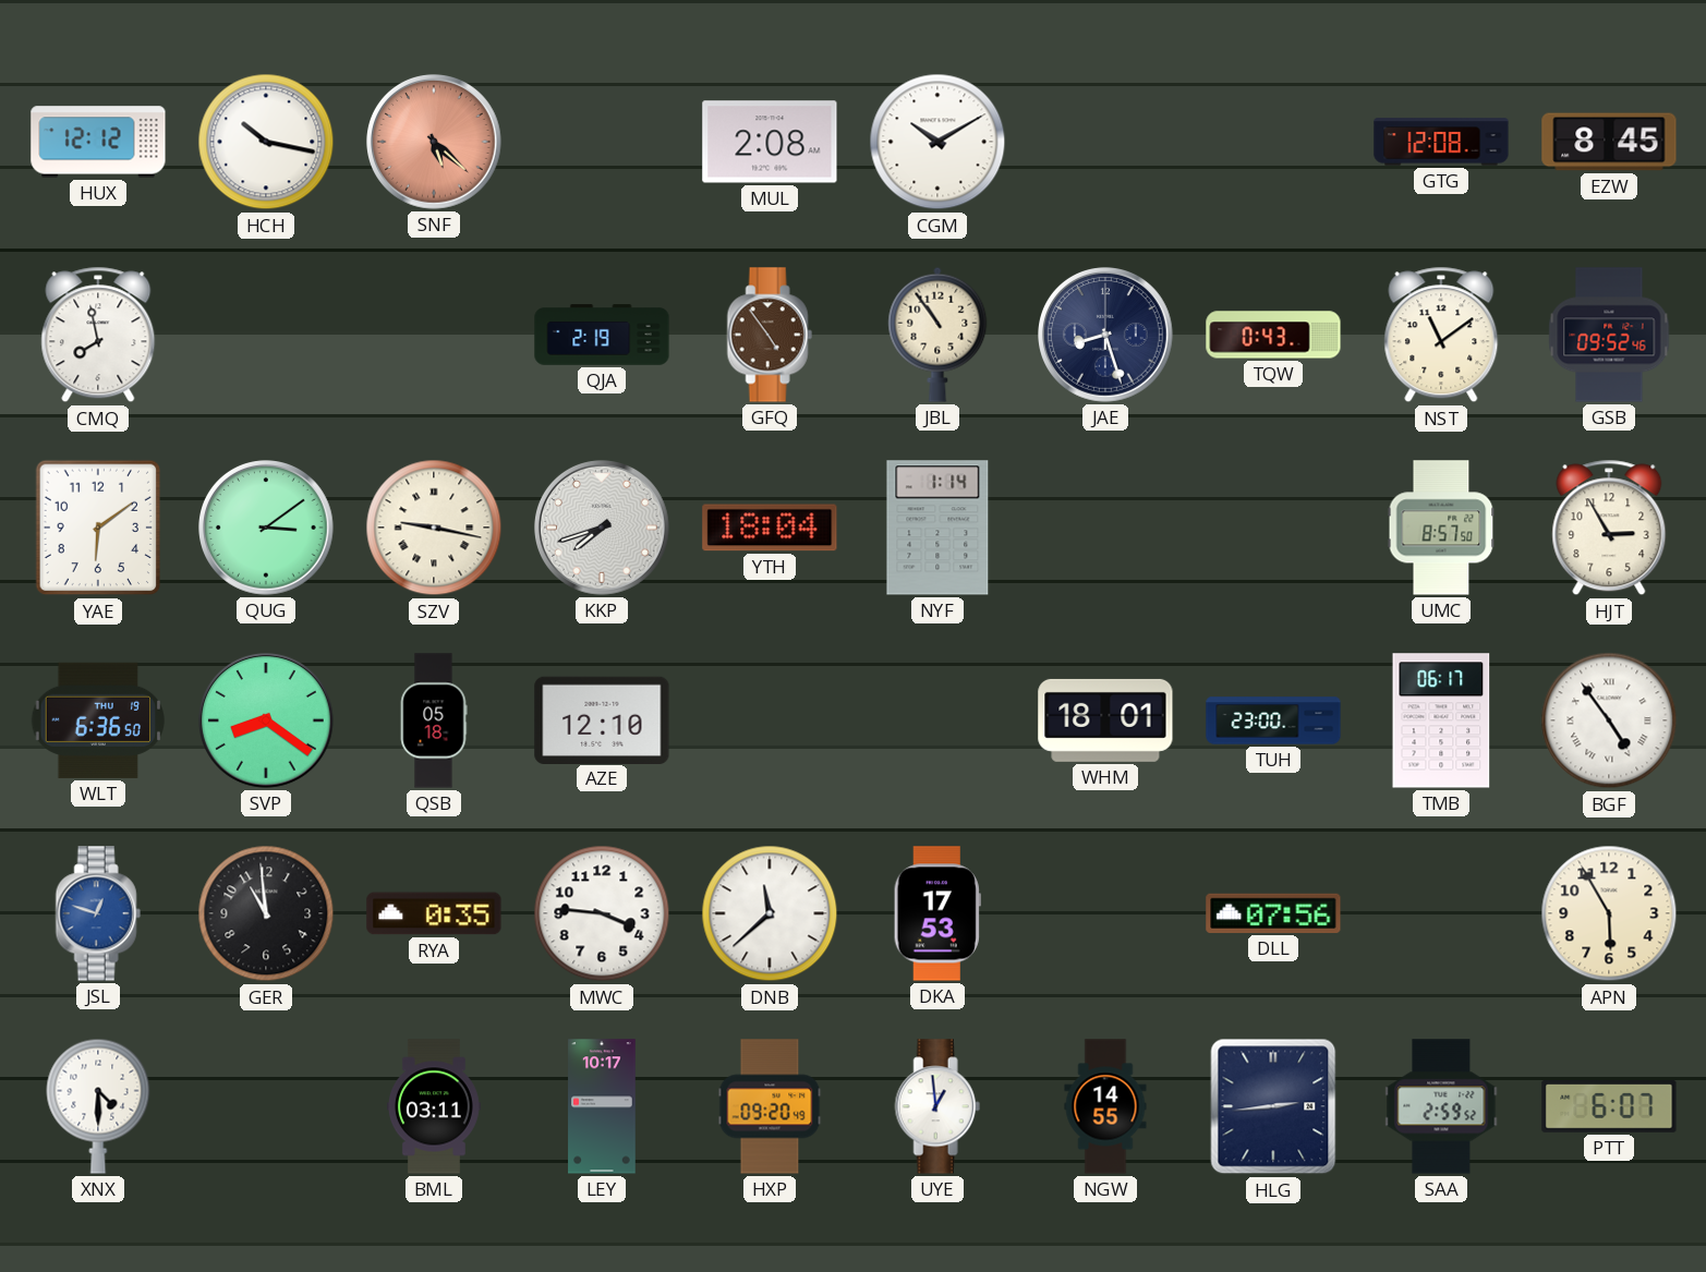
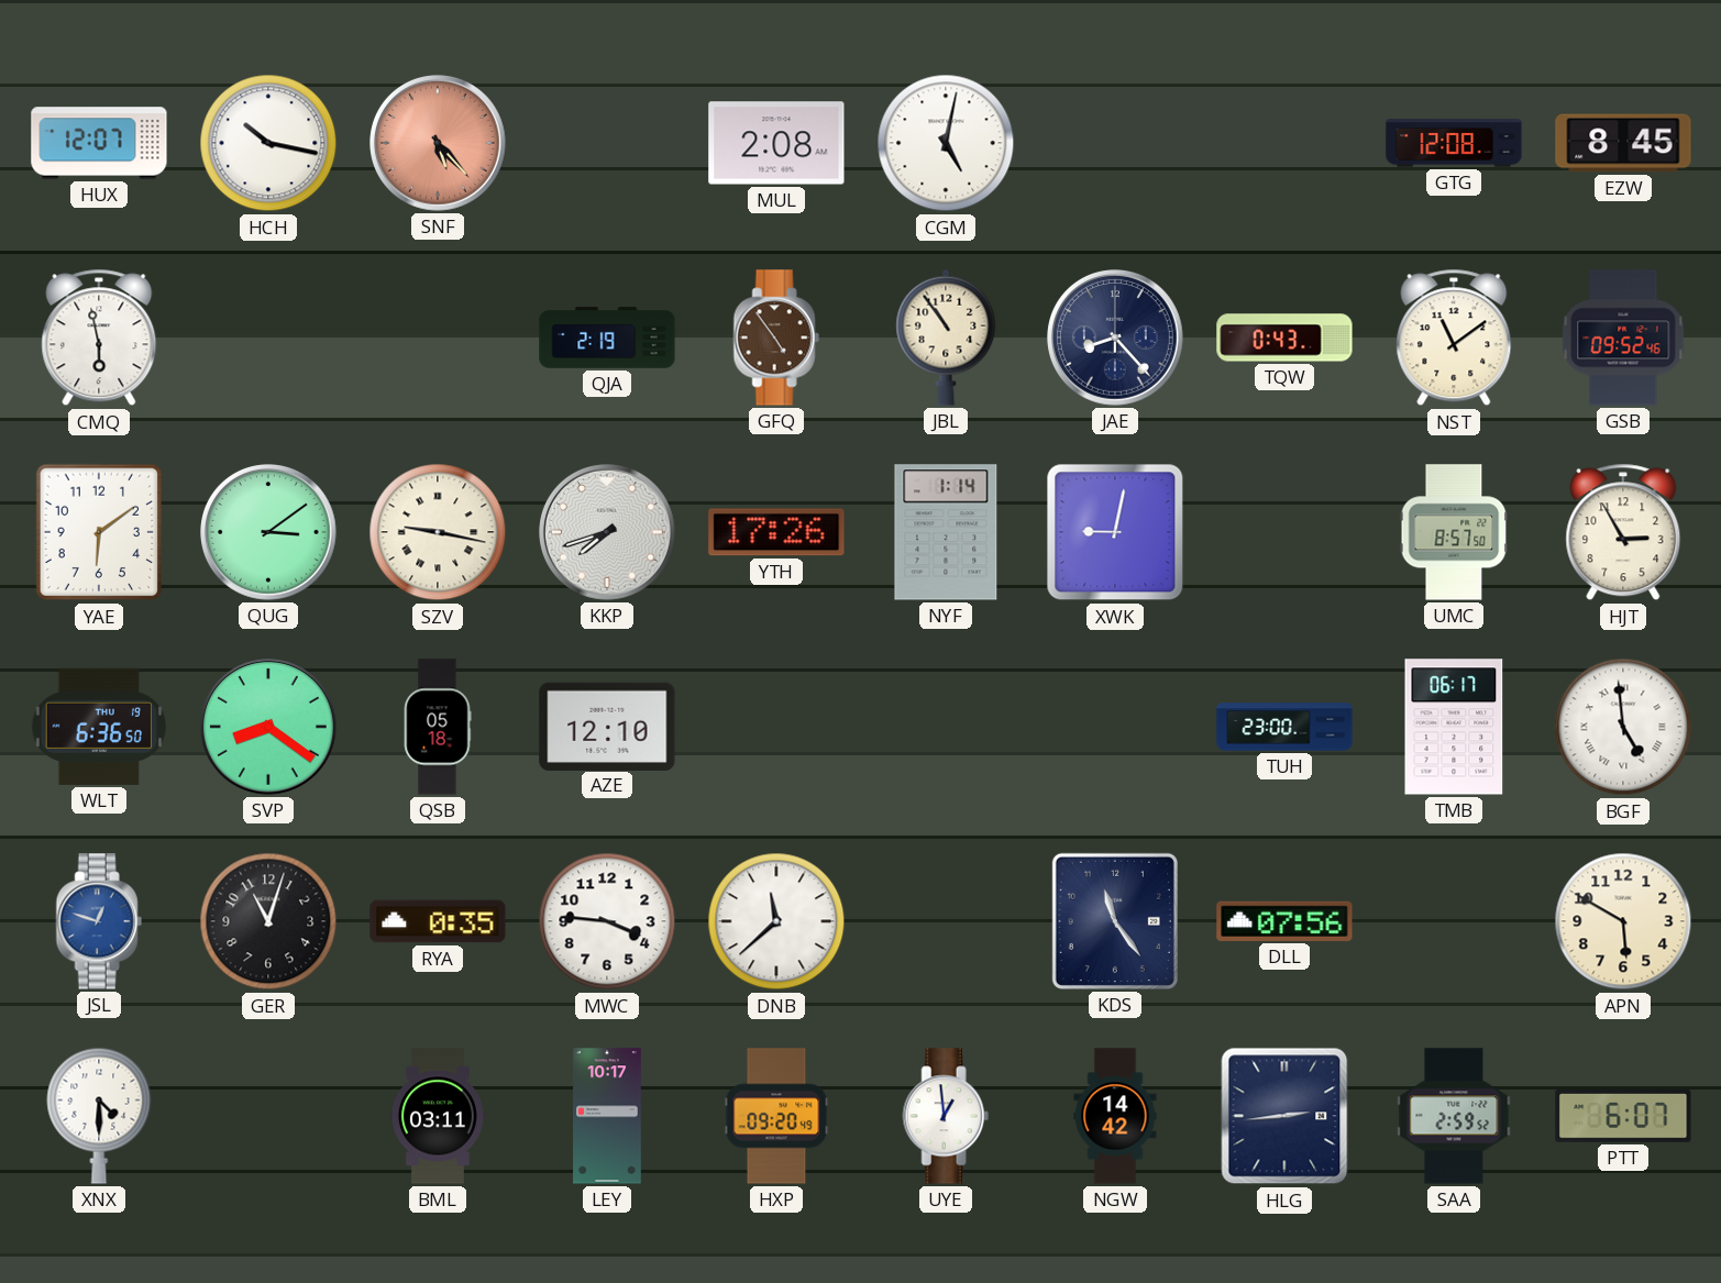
HUX: 12:12 -> 12:07
SNF: 5:22 -> 5:23
CGM: 10:10 -> 5:02
CMQ: 7:58 -> 5:58
JAE: 8:27 -> 8:23
YTH: 18:04 -> 17:26
XWK: none -> 9:02
WHM: 18:01 -> none
BGF: 4:54 -> 4:59
GER: 10:59 -> 11:03
DKA: 17:53 -> none
KDS: none -> 11:24
APN: 5:55 -> 5:50
NGW: 14:55 -> 14:42
